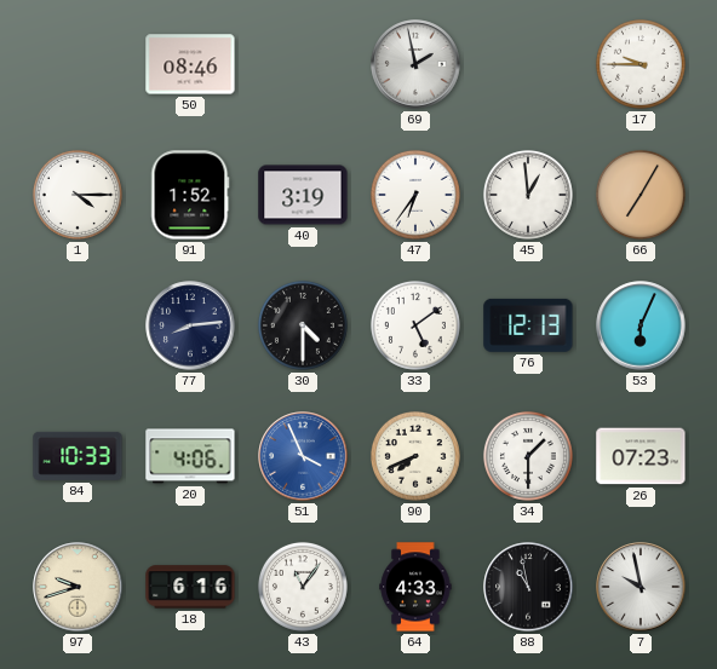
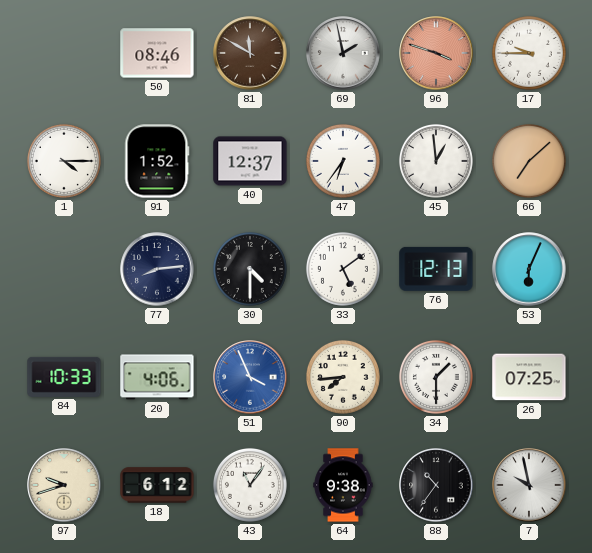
81: none -> 11:50
96: none -> 3:48
40: 3:19 -> 12:37
66: 7:05 -> 7:08
90: 7:41 -> 7:44
26: 07:23 -> 07:25
18: 6:16 -> 6:12
64: 4:33 -> 9:38
88: 10:58 -> 10:36
